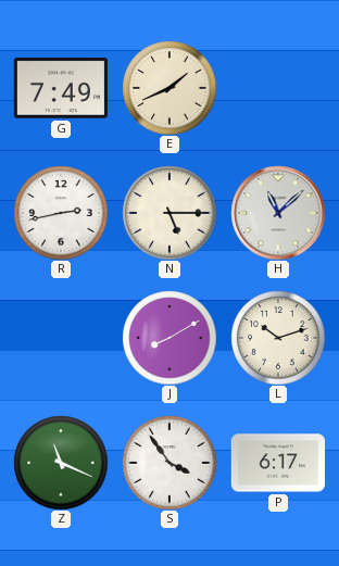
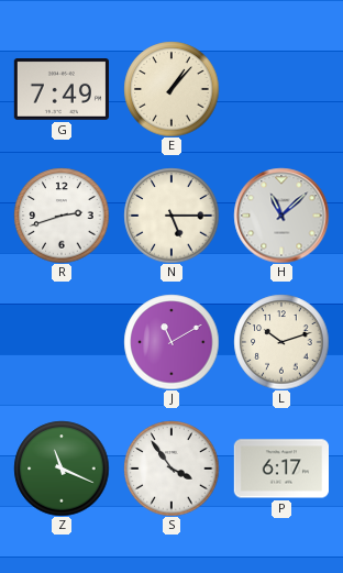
E: 1:41 -> 1:07
R: 2:43 -> 2:42
J: 8:10 -> 11:10
